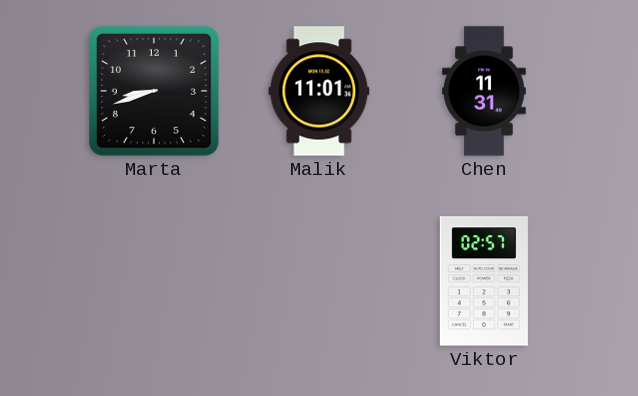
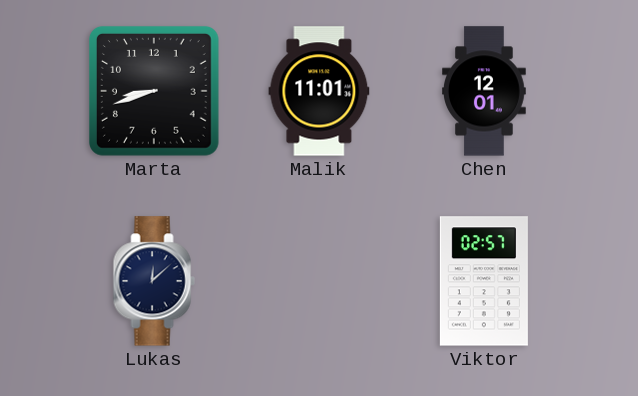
Chen: 11:31 -> 12:01
Lukas: none -> 12:08
